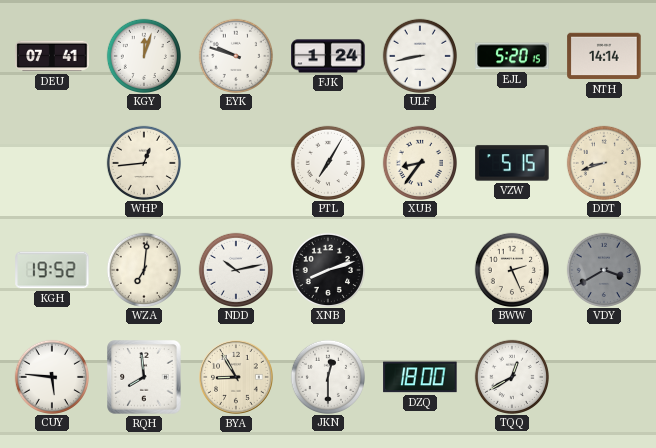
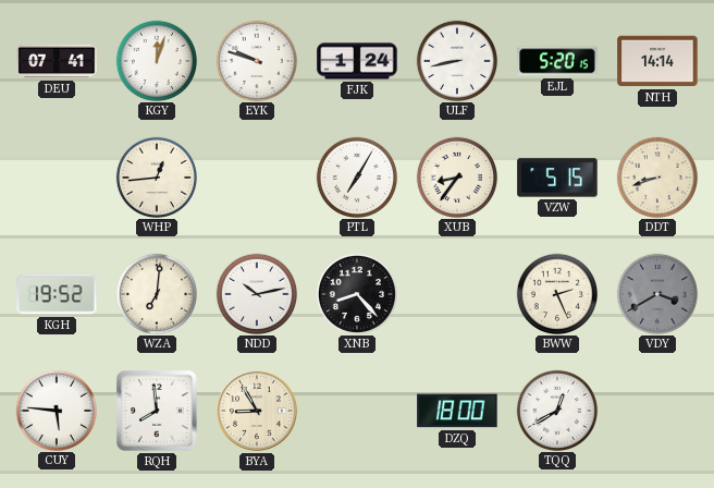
XNB: 8:12 -> 8:23
JKN: 12:30 -> none
